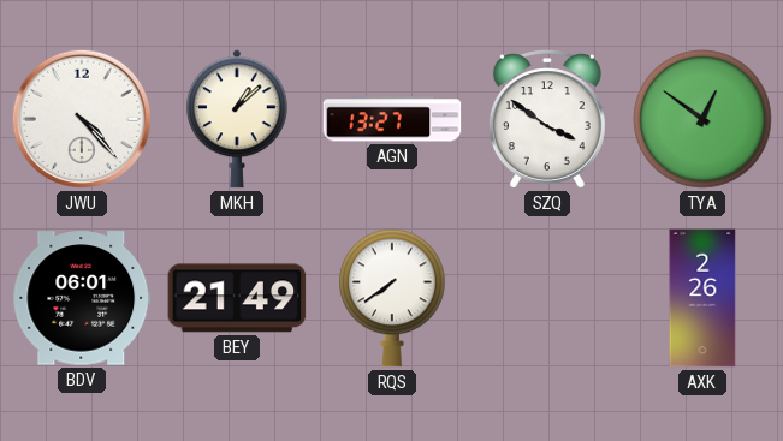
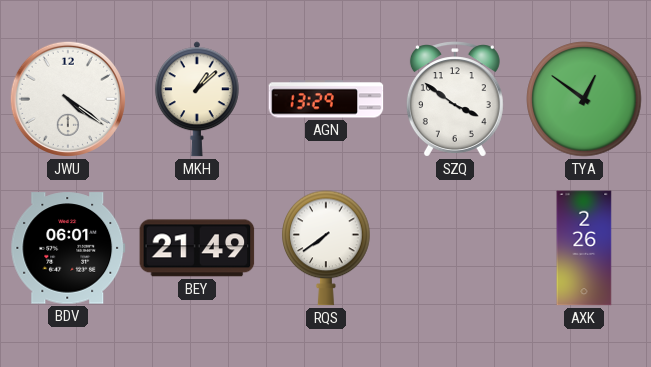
JWU: 4:23 -> 4:21
AGN: 13:27 -> 13:29
